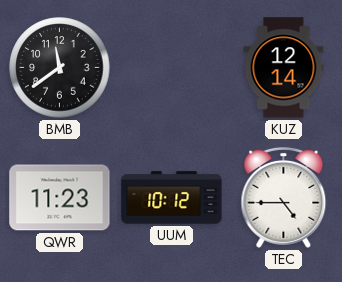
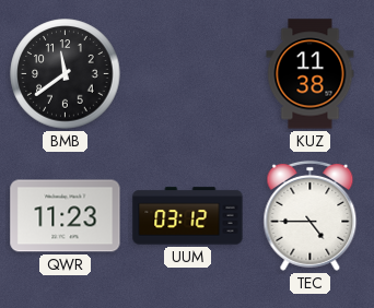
KUZ: 12:14 -> 11:38
UUM: 10:12 -> 03:12
